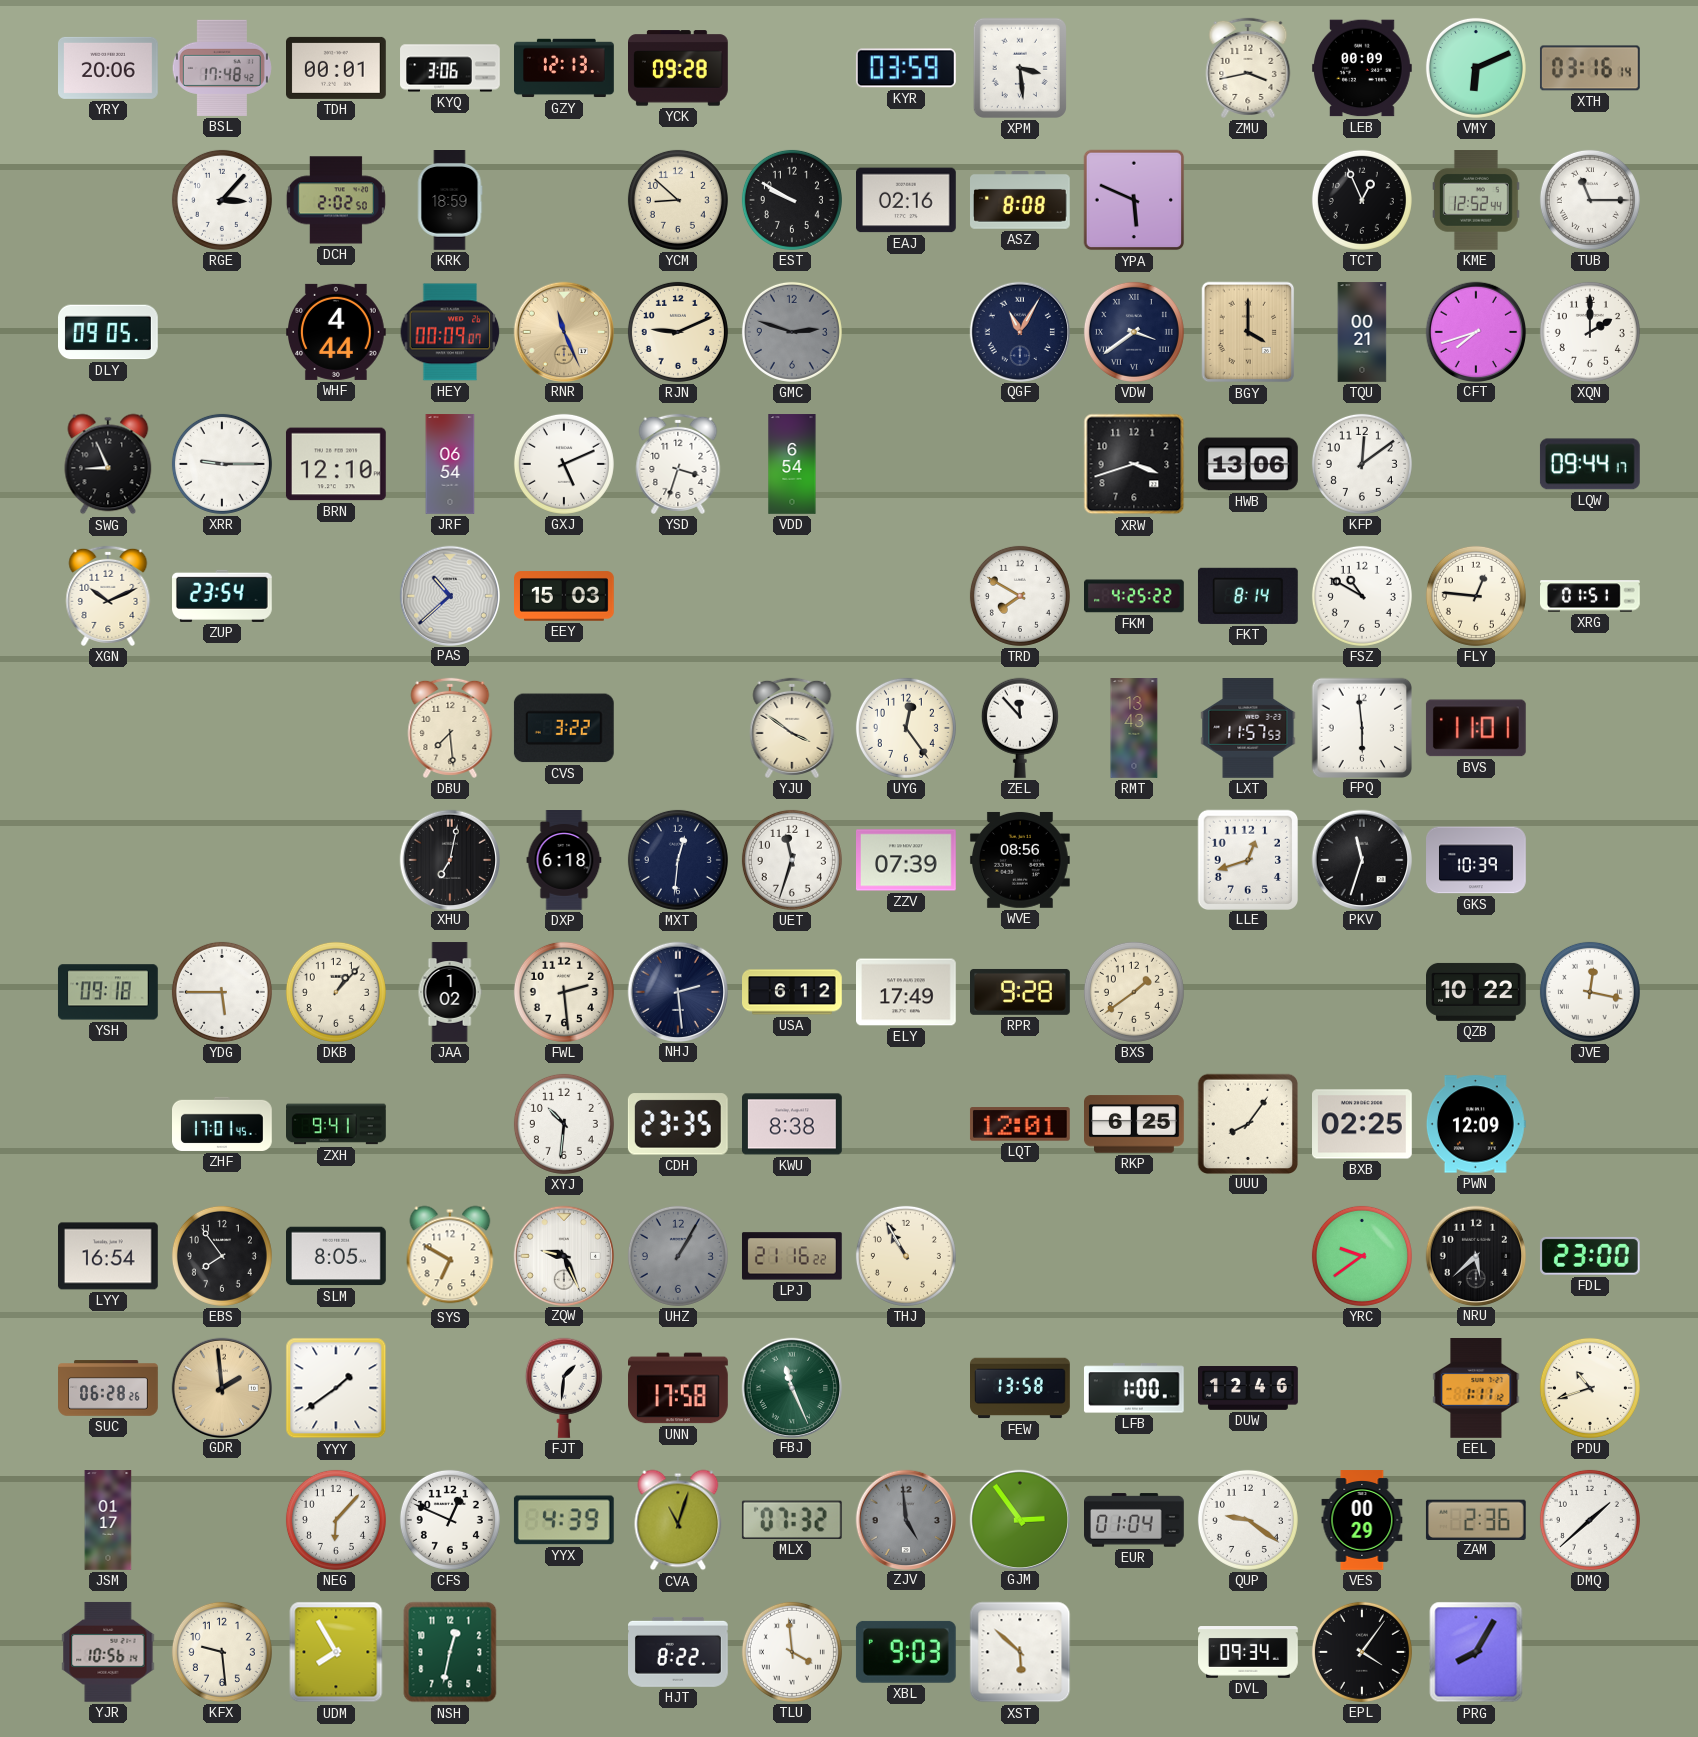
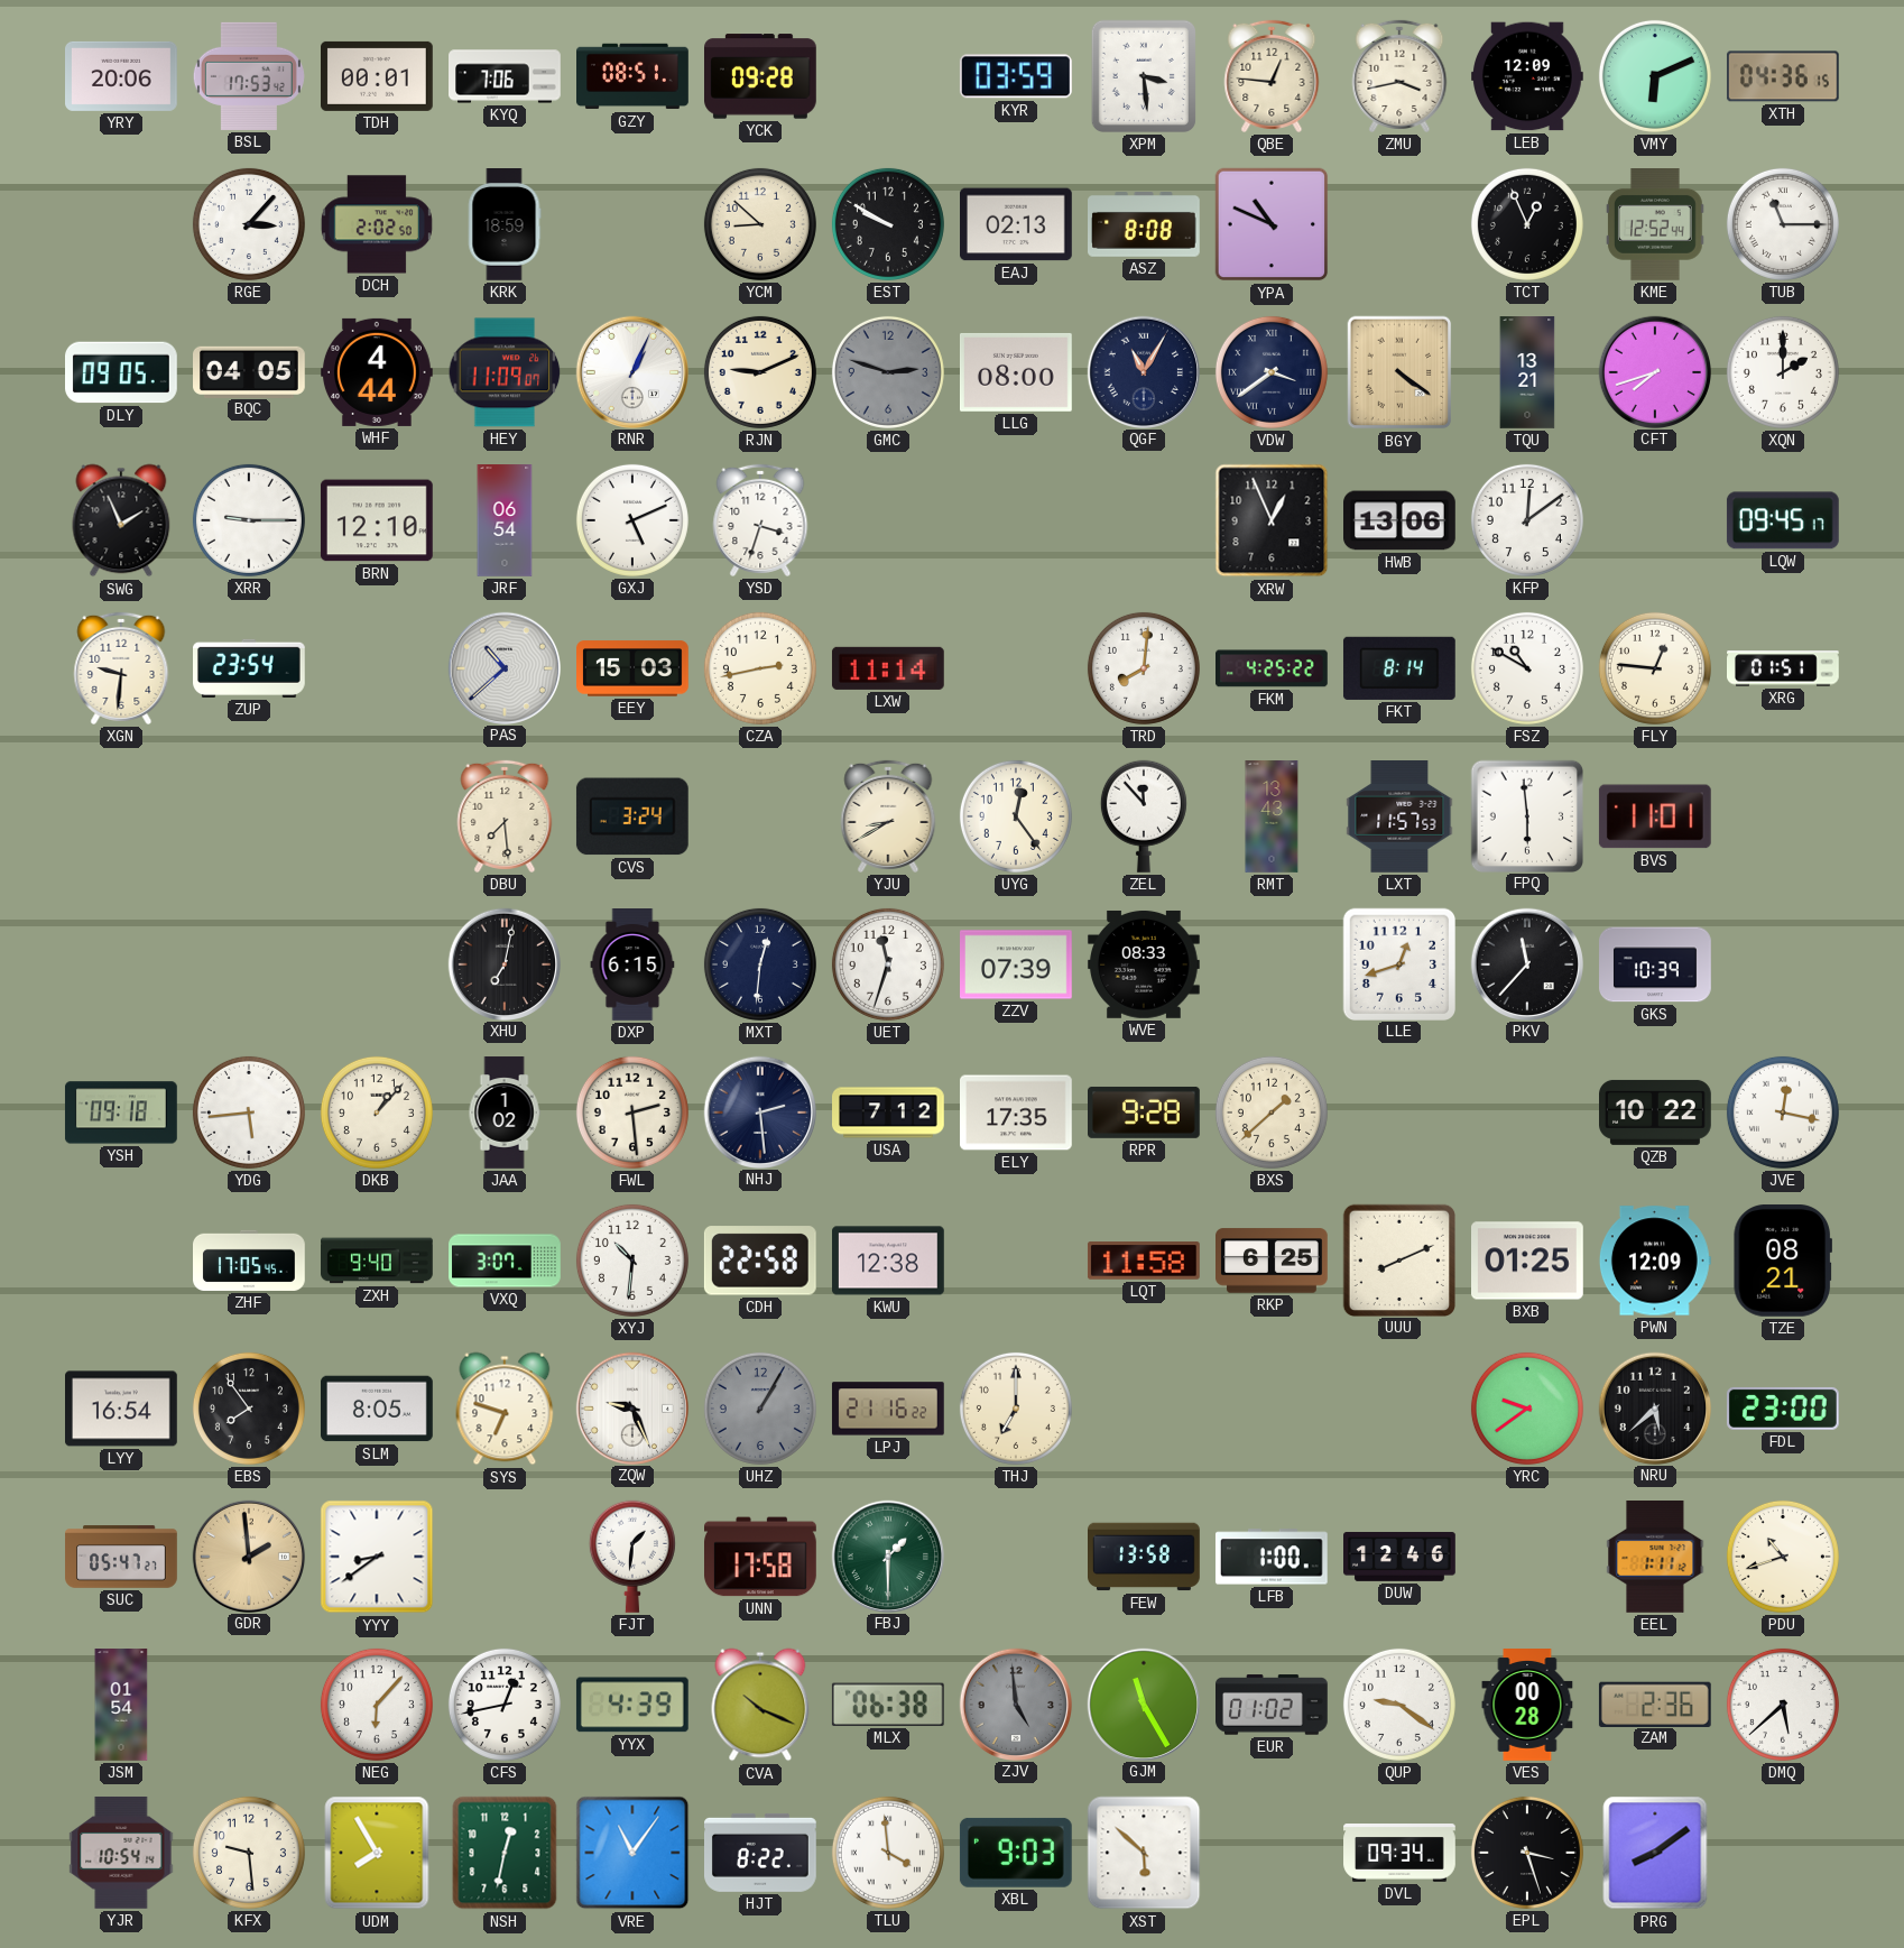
BSL: 17:48 -> 17:53
KYQ: 3:06 -> 7:06
GZY: 12:13 -> 08:51
QBE: none -> 12:46
LEB: 00:09 -> 12:09
XTH: 03:16 -> 04:36
EAJ: 02:16 -> 02:13
YPA: 5:49 -> 10:49
BQC: none -> 04:05
HEY: 00:09 -> 11:09
RNR: 11:26 -> 1:04
RNR dial: champagne -> white
LLG: none -> 08:00
BGY: 4:00 -> 4:21
TQU: 00:21 -> 13:21
SWG: 8:56 -> 1:56
VDD: 6:54 -> none
XRW: 3:42 -> 12:56
LQW: 09:44 -> 09:45
XGN: 10:11 -> 9:31
CZA: none -> 2:43
LXW: none -> 11:14
TRD: 7:50 -> 8:01
CVS: 3:22 -> 3:24
YJU: 3:51 -> 8:40
DXP: 6:18 -> 6:15
WVE: 08:56 -> 08:33
PKV: 11:33 -> 11:37
YDG: 5:45 -> 5:44
USA: 6:12 -> 7:12
ELY: 17:49 -> 17:35
BXS: 1:39 -> 1:38
ZHF: 17:01 -> 17:05
ZXH: 9:41 -> 9:40
VXQ: none -> 3:07
CDH: 23:35 -> 22:58
KWU: 8:38 -> 12:38
LQT: 12:01 -> 11:58
UUU: 8:06 -> 8:11
BXB: 02:25 -> 01:25
TZE: none -> 08:21
SYS: 6:50 -> 6:48
THJ: 10:55 -> 7:00
SUC: 06:28 -> 05:47
YYY: 1:39 -> 8:39
FBJ: 11:26 -> 1:30
JSM: 01:17 -> 01:54
CFS: 12:49 -> 12:43
CVA: 11:03 -> 10:19
MLX: 07:32 -> 06:38
GJM: 2:54 -> 11:25
EUR: 01:04 -> 01:02
VES: 00:29 -> 00:28
DMQ: 1:38 -> 5:38
YJR: 10:56 -> 10:54
VRE: none -> 11:06
EPL: 4:06 -> 3:27
PRG: 8:05 -> 8:09
